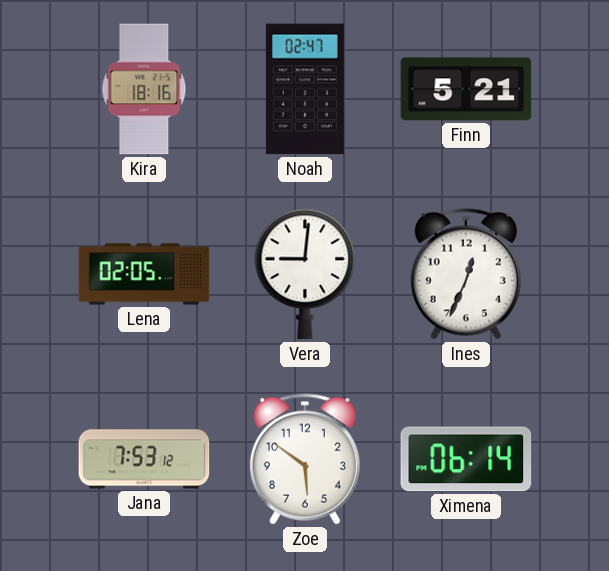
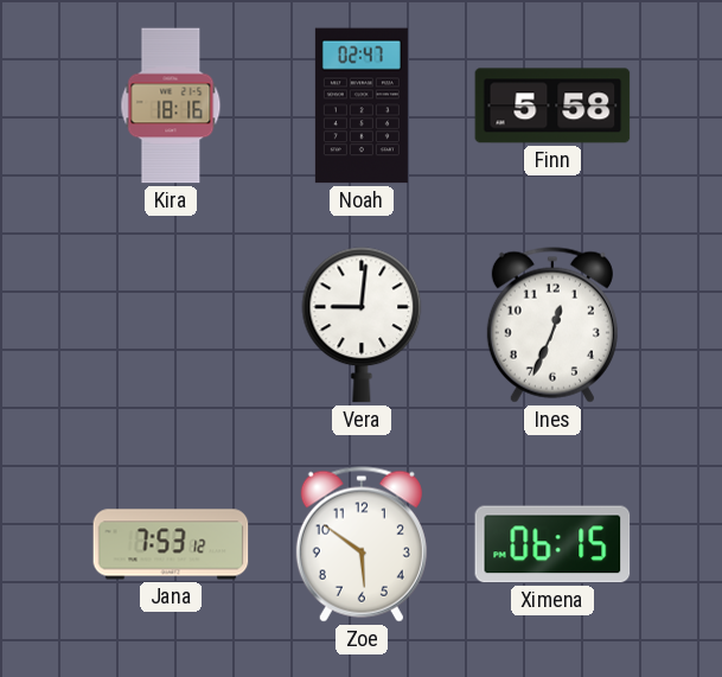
Finn: 5:21 -> 5:58
Lena: 02:05 -> none
Ximena: 06:14 -> 06:15
